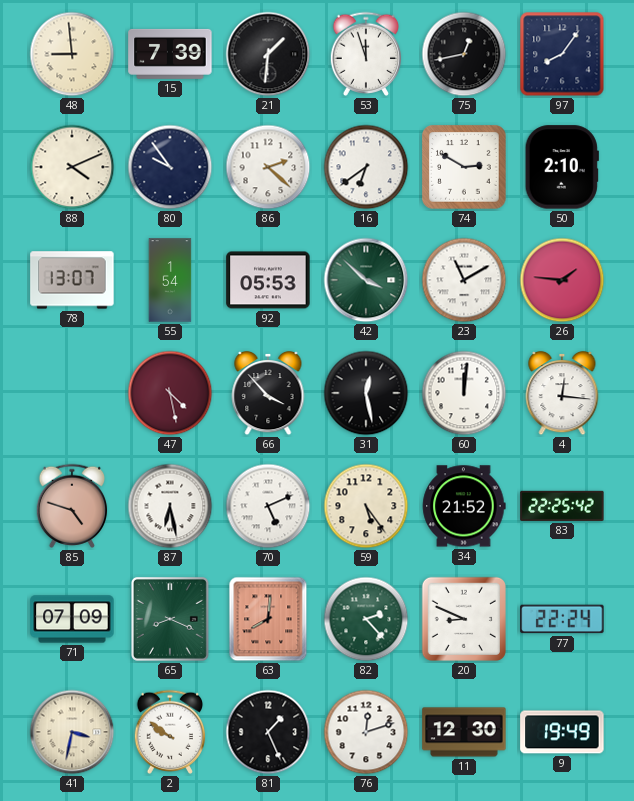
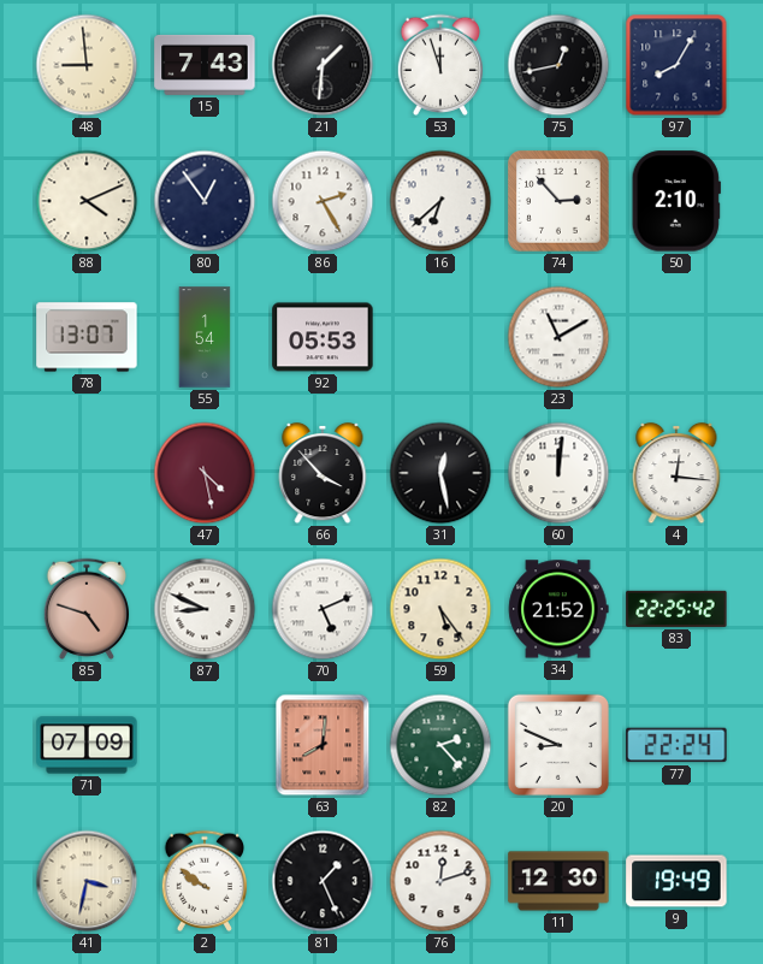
15: 7:39 -> 7:43
97: 8:06 -> 8:05
80: 9:54 -> 12:54
86: 2:22 -> 2:25
16: 6:39 -> 6:38
74: 2:50 -> 2:53
42: 3:52 -> none
26: 1:46 -> none
87: 6:28 -> 8:49
65: 8:19 -> none
